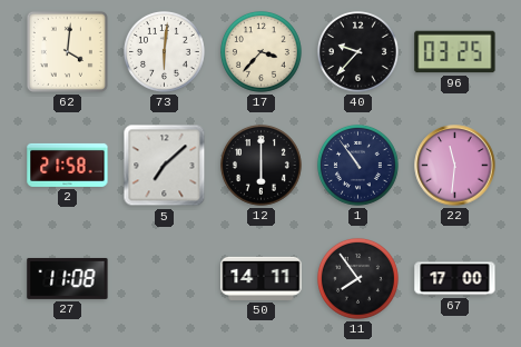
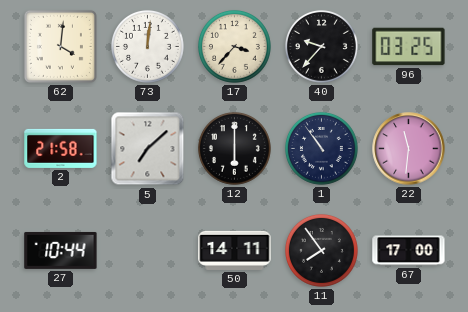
73: 6:01 -> 12:01
27: 11:08 -> 10:44
